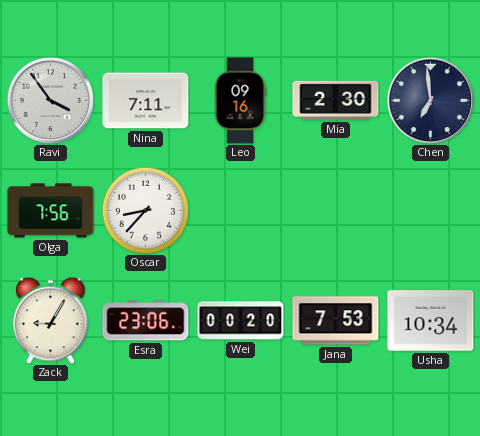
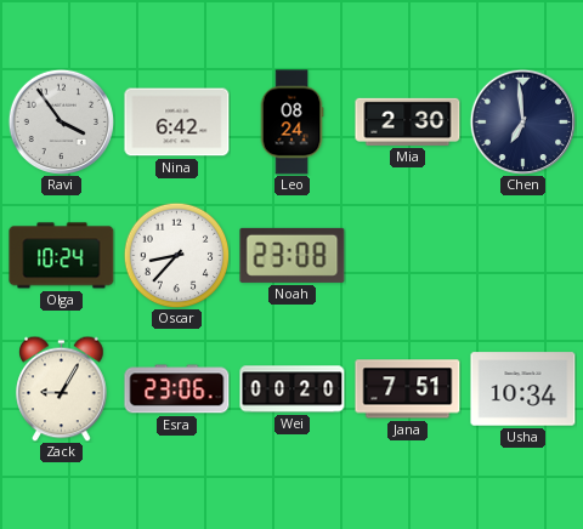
Nina: 7:11 -> 6:42
Leo: 09:16 -> 08:24
Olga: 7:56 -> 10:24
Noah: none -> 23:08
Jana: 7:53 -> 7:51
